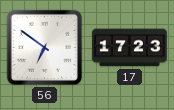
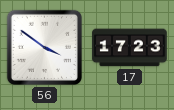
56: 6:51 -> 3:51
